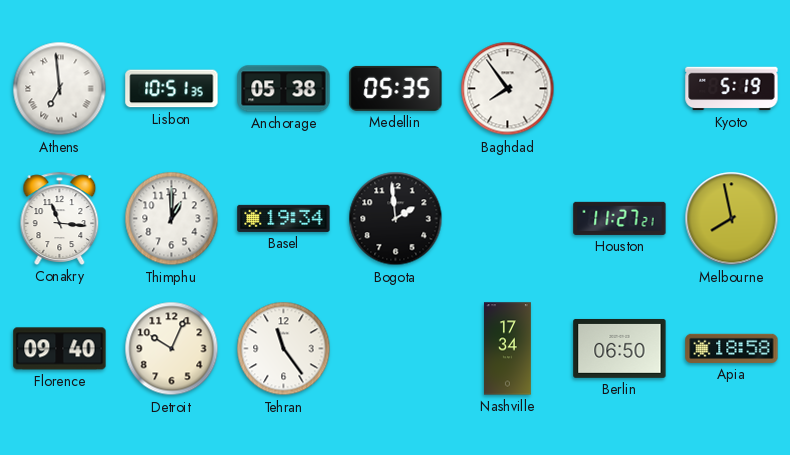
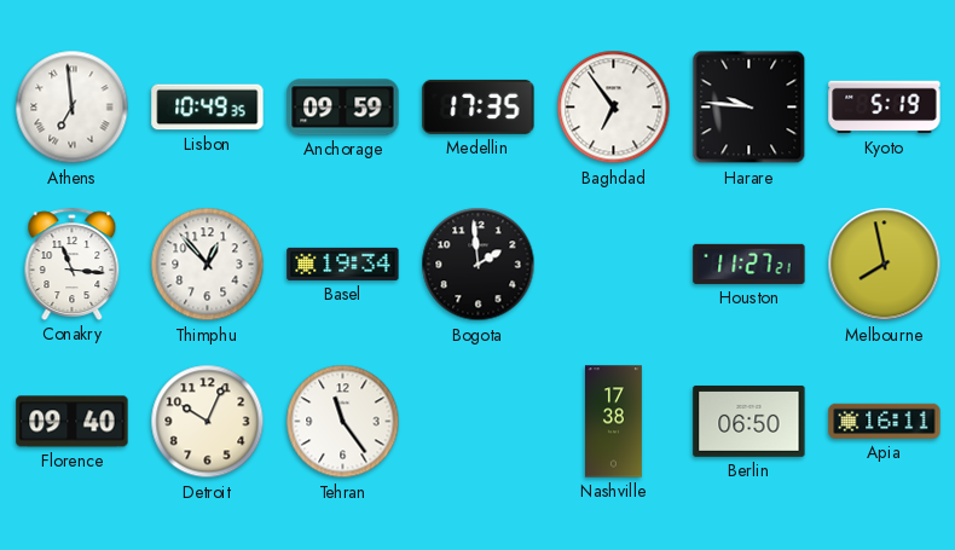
Lisbon: 10:51 -> 10:49
Anchorage: 05:38 -> 09:59
Medellin: 05:35 -> 17:35
Baghdad: 7:54 -> 6:54
Harare: none -> 9:46
Thimphu: 1:00 -> 12:53
Nashville: 17:34 -> 17:38
Apia: 18:58 -> 16:11
